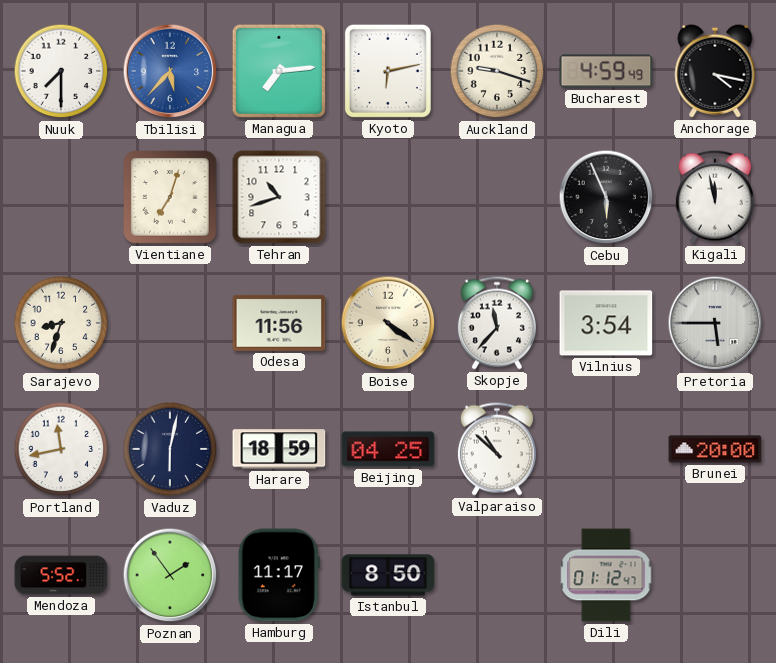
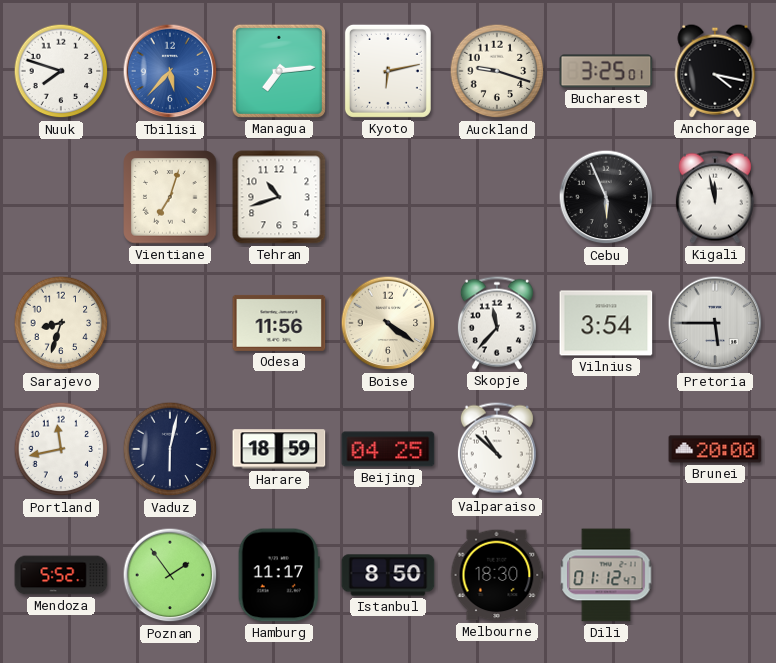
Nuuk: 7:30 -> 7:48
Bucharest: 4:59 -> 3:25
Melbourne: none -> 18:30
